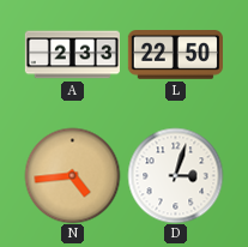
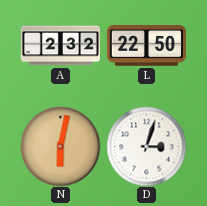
A: 2:33 -> 2:32
N: 4:44 -> 6:02
